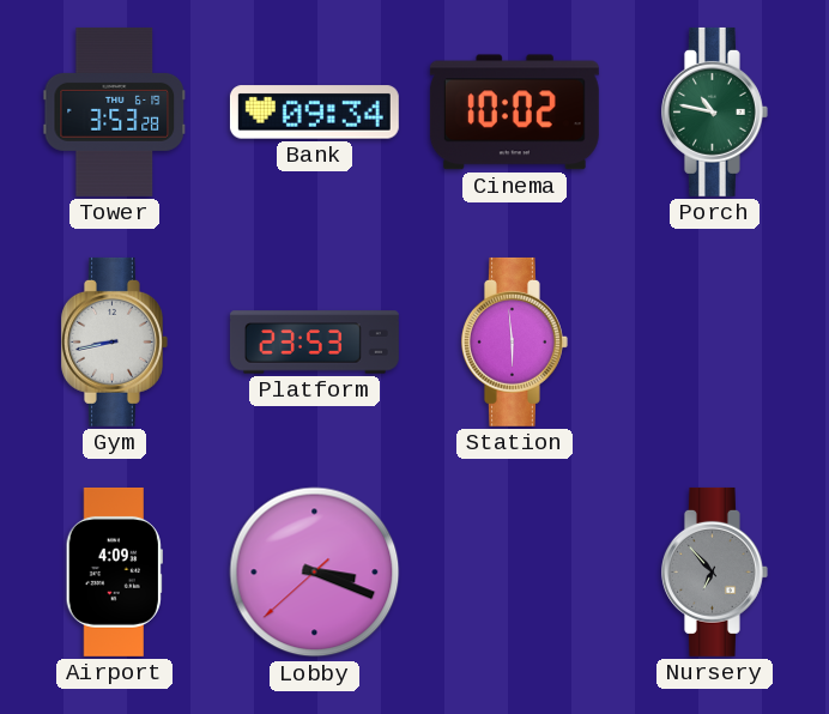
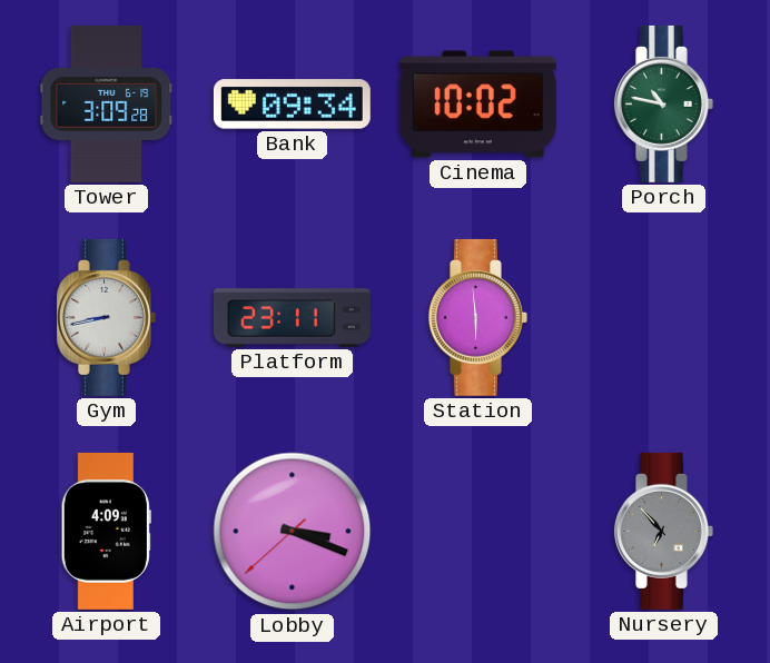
Tower: 3:53 -> 3:09
Platform: 23:53 -> 23:11
